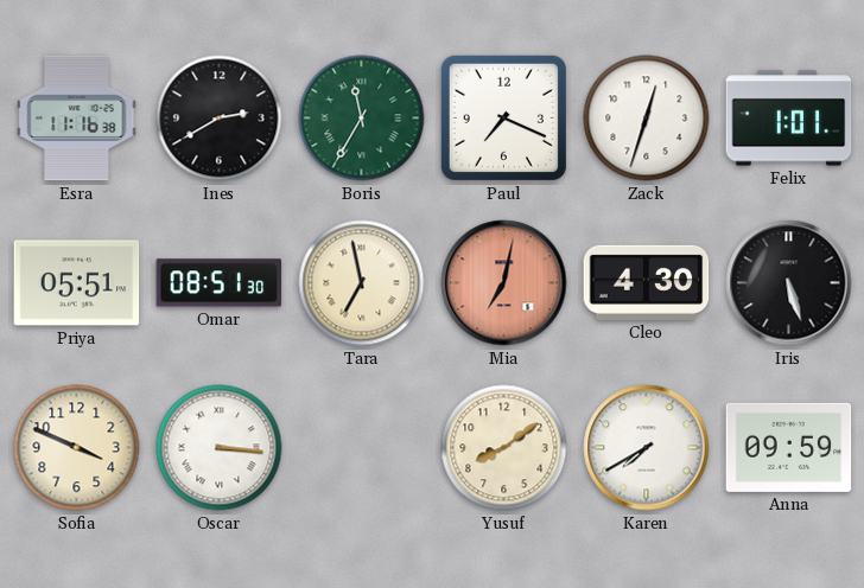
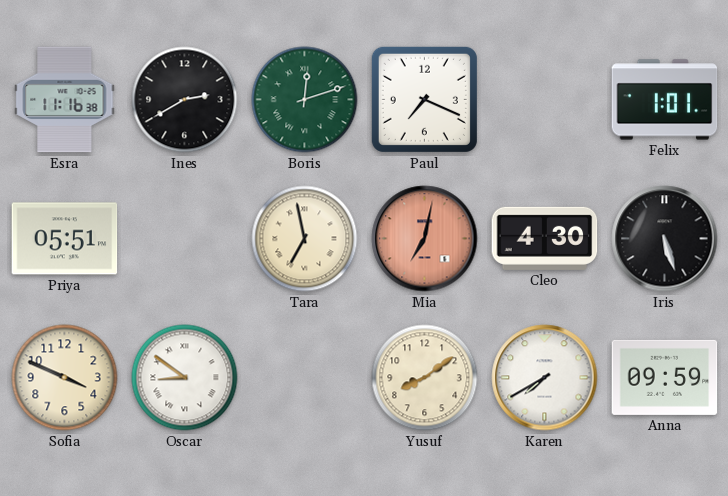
Boris: 11:35 -> 12:12
Zack: 12:33 -> none
Omar: 08:51 -> none
Oscar: 3:16 -> 8:51
